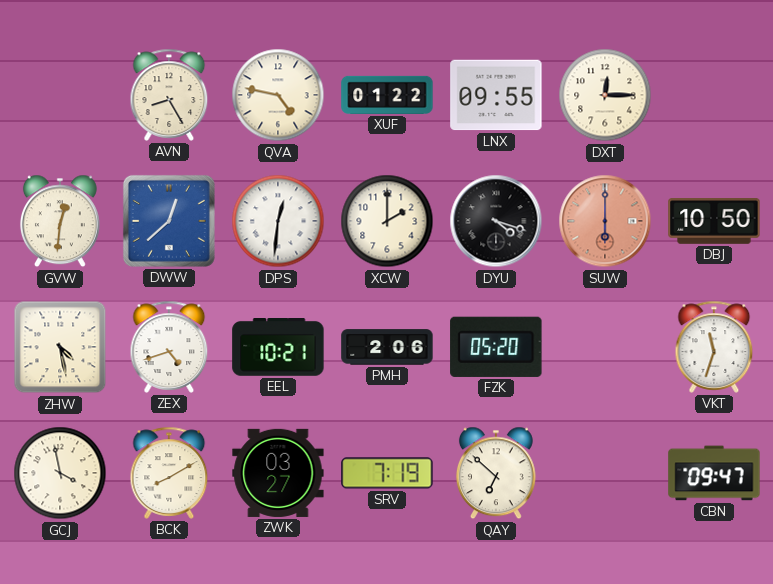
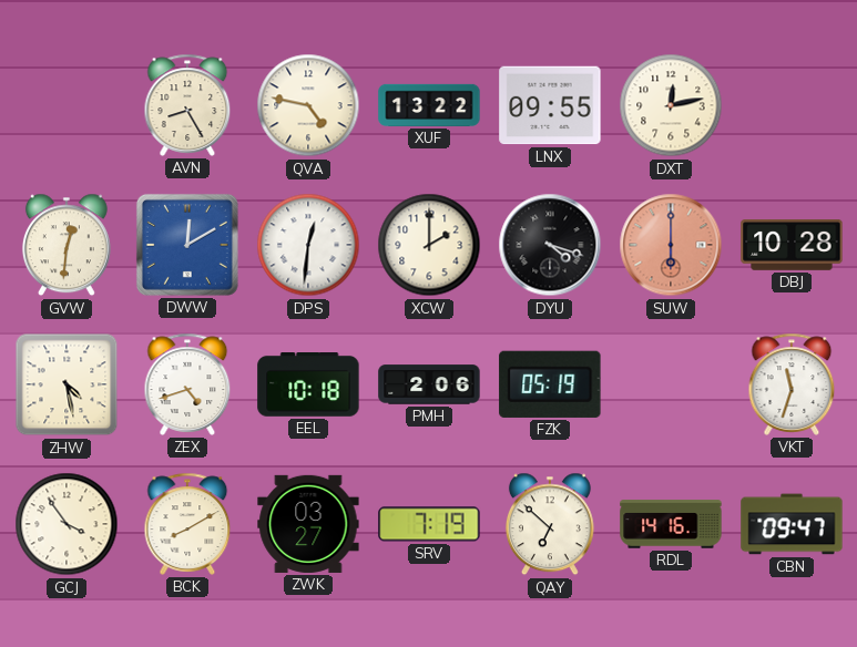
XUF: 01:22 -> 13:22
DXT: 12:15 -> 12:13
DWW: 12:38 -> 12:10
DBJ: 10:50 -> 10:28
EEL: 10:21 -> 10:18
FZK: 05:20 -> 05:19
GCJ: 3:58 -> 3:54
RDL: none -> 14:16
